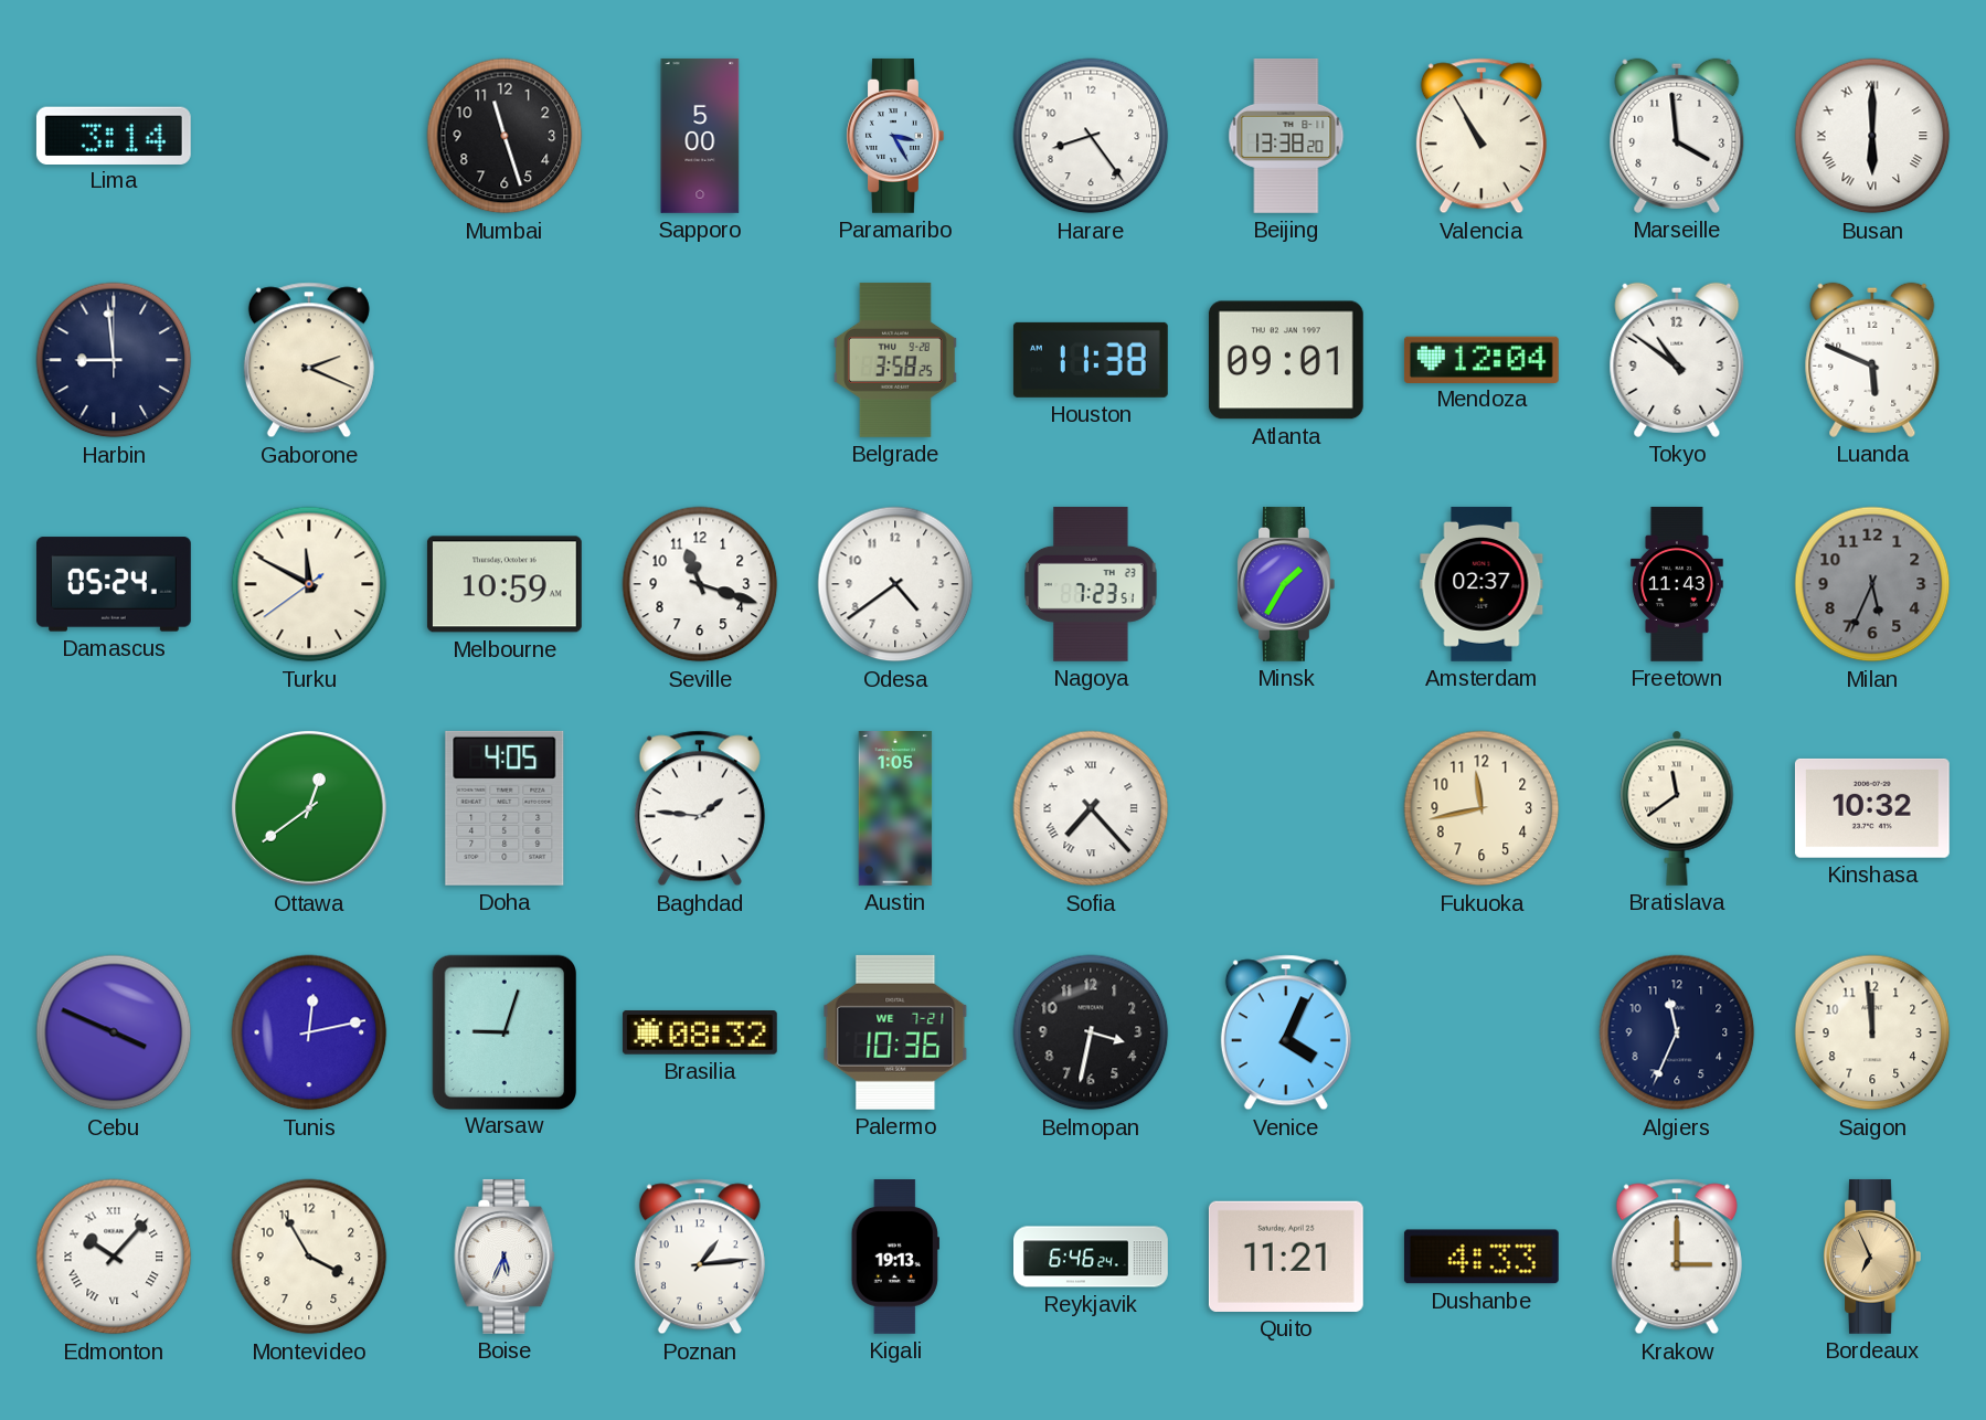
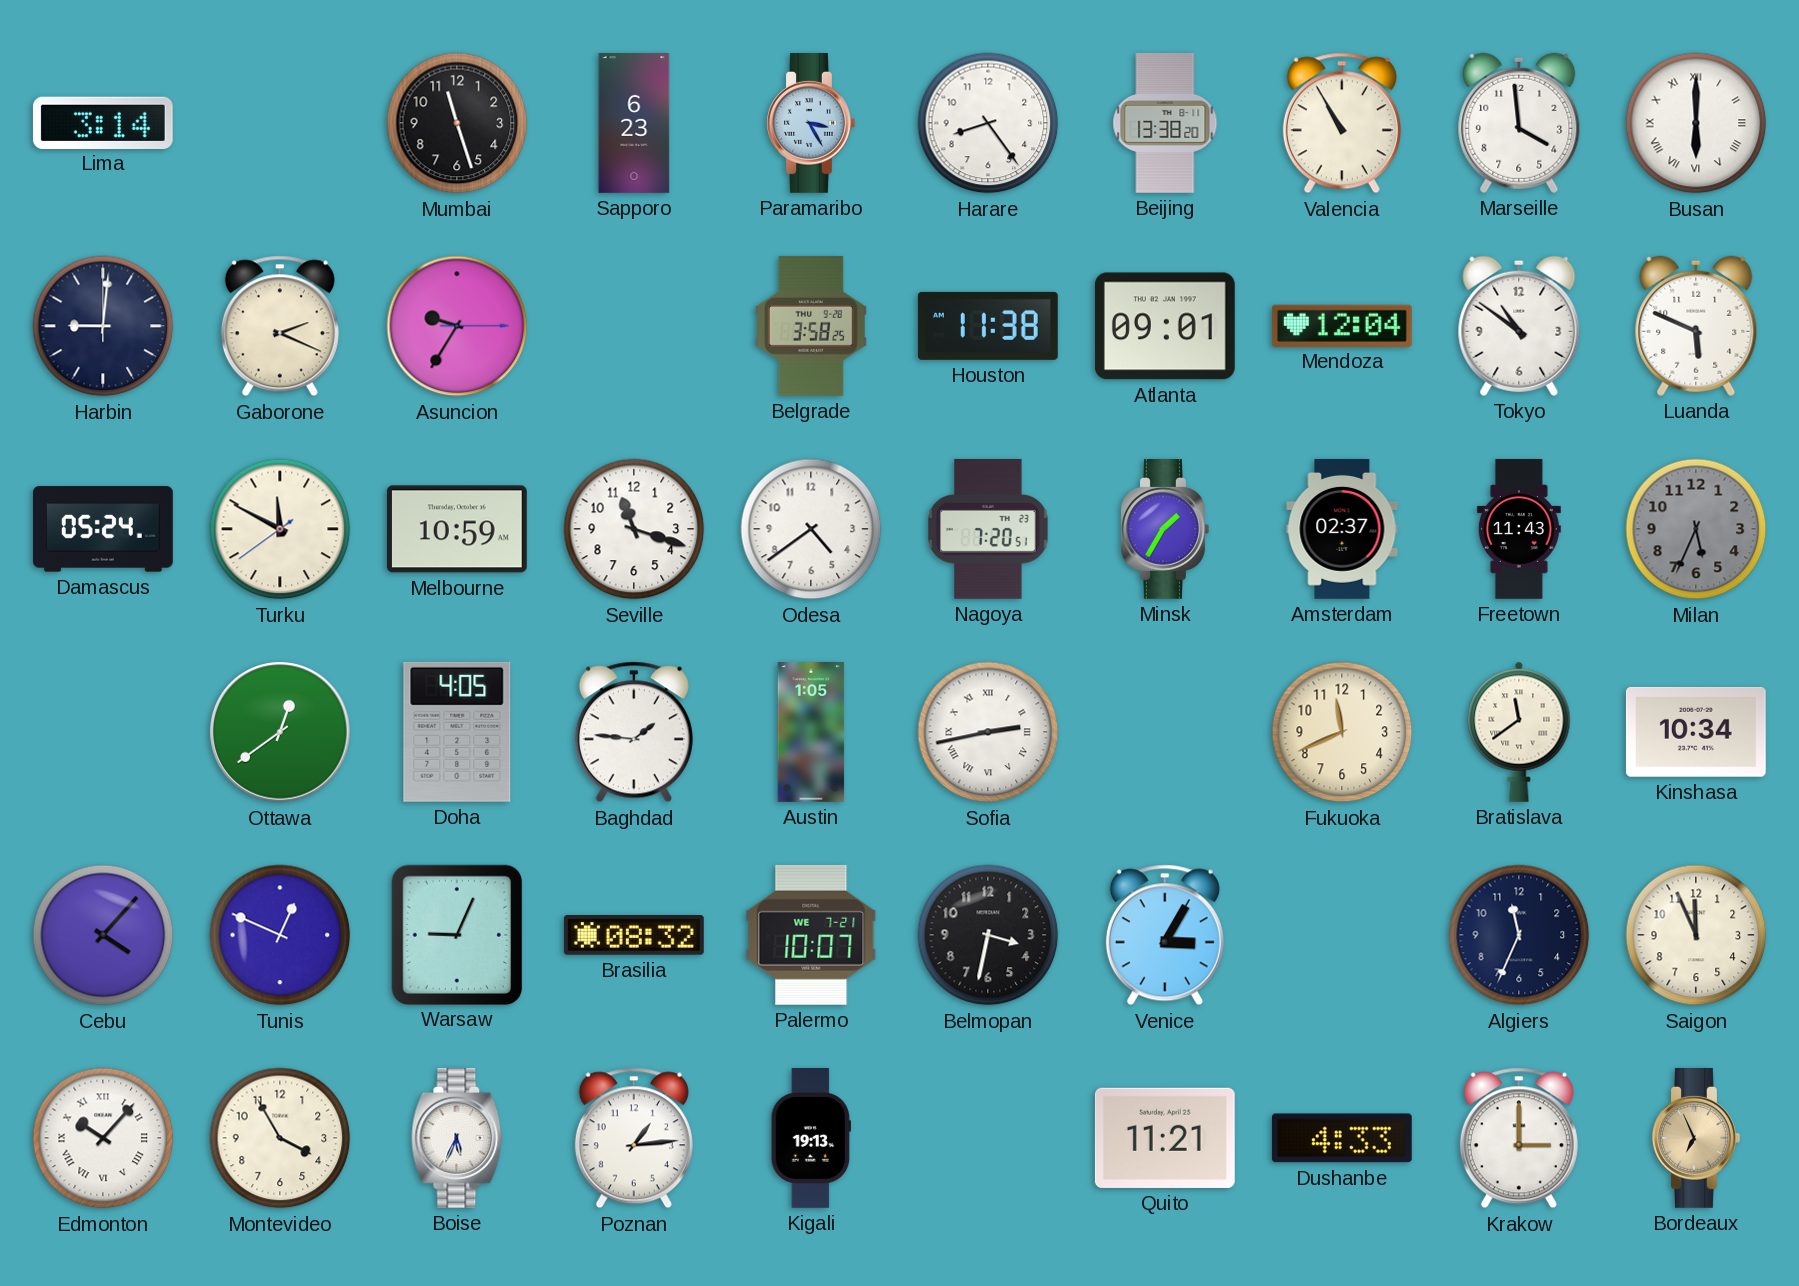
Sapporo: 5:00 -> 6:23
Harbin: 8:59 -> 9:01
Asuncion: none -> 9:35
Nagoya: 7:23 -> 7:20
Sofia: 7:23 -> 2:43
Fukuoka: 11:43 -> 11:41
Kinshasa: 10:32 -> 10:34
Cebu: 3:49 -> 4:07
Tunis: 12:13 -> 12:49
Warsaw: 9:03 -> 9:04
Palermo: 10:36 -> 10:07
Venice: 4:04 -> 3:05
Saigon: 11:59 -> 11:56
Reykjavik: 6:46 -> none
